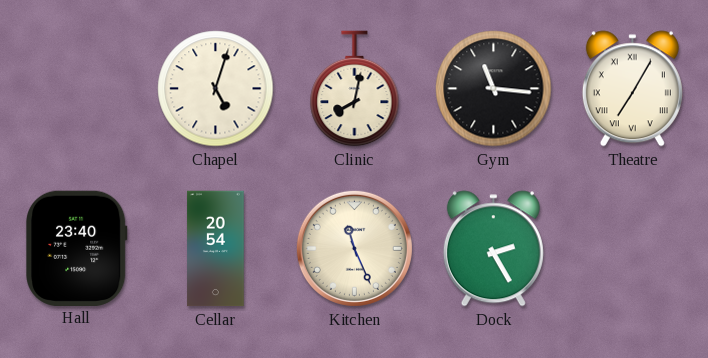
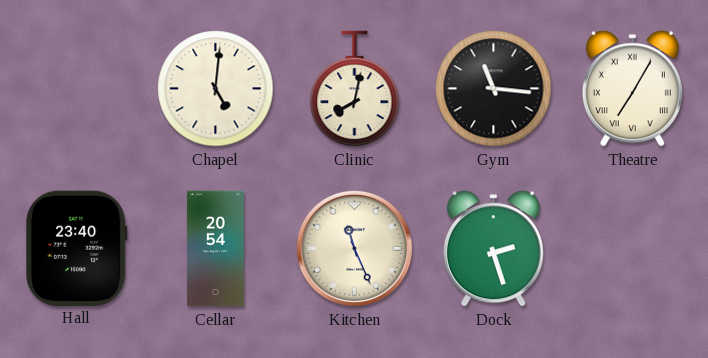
Chapel: 5:03 -> 5:01
Dock: 2:25 -> 2:27
